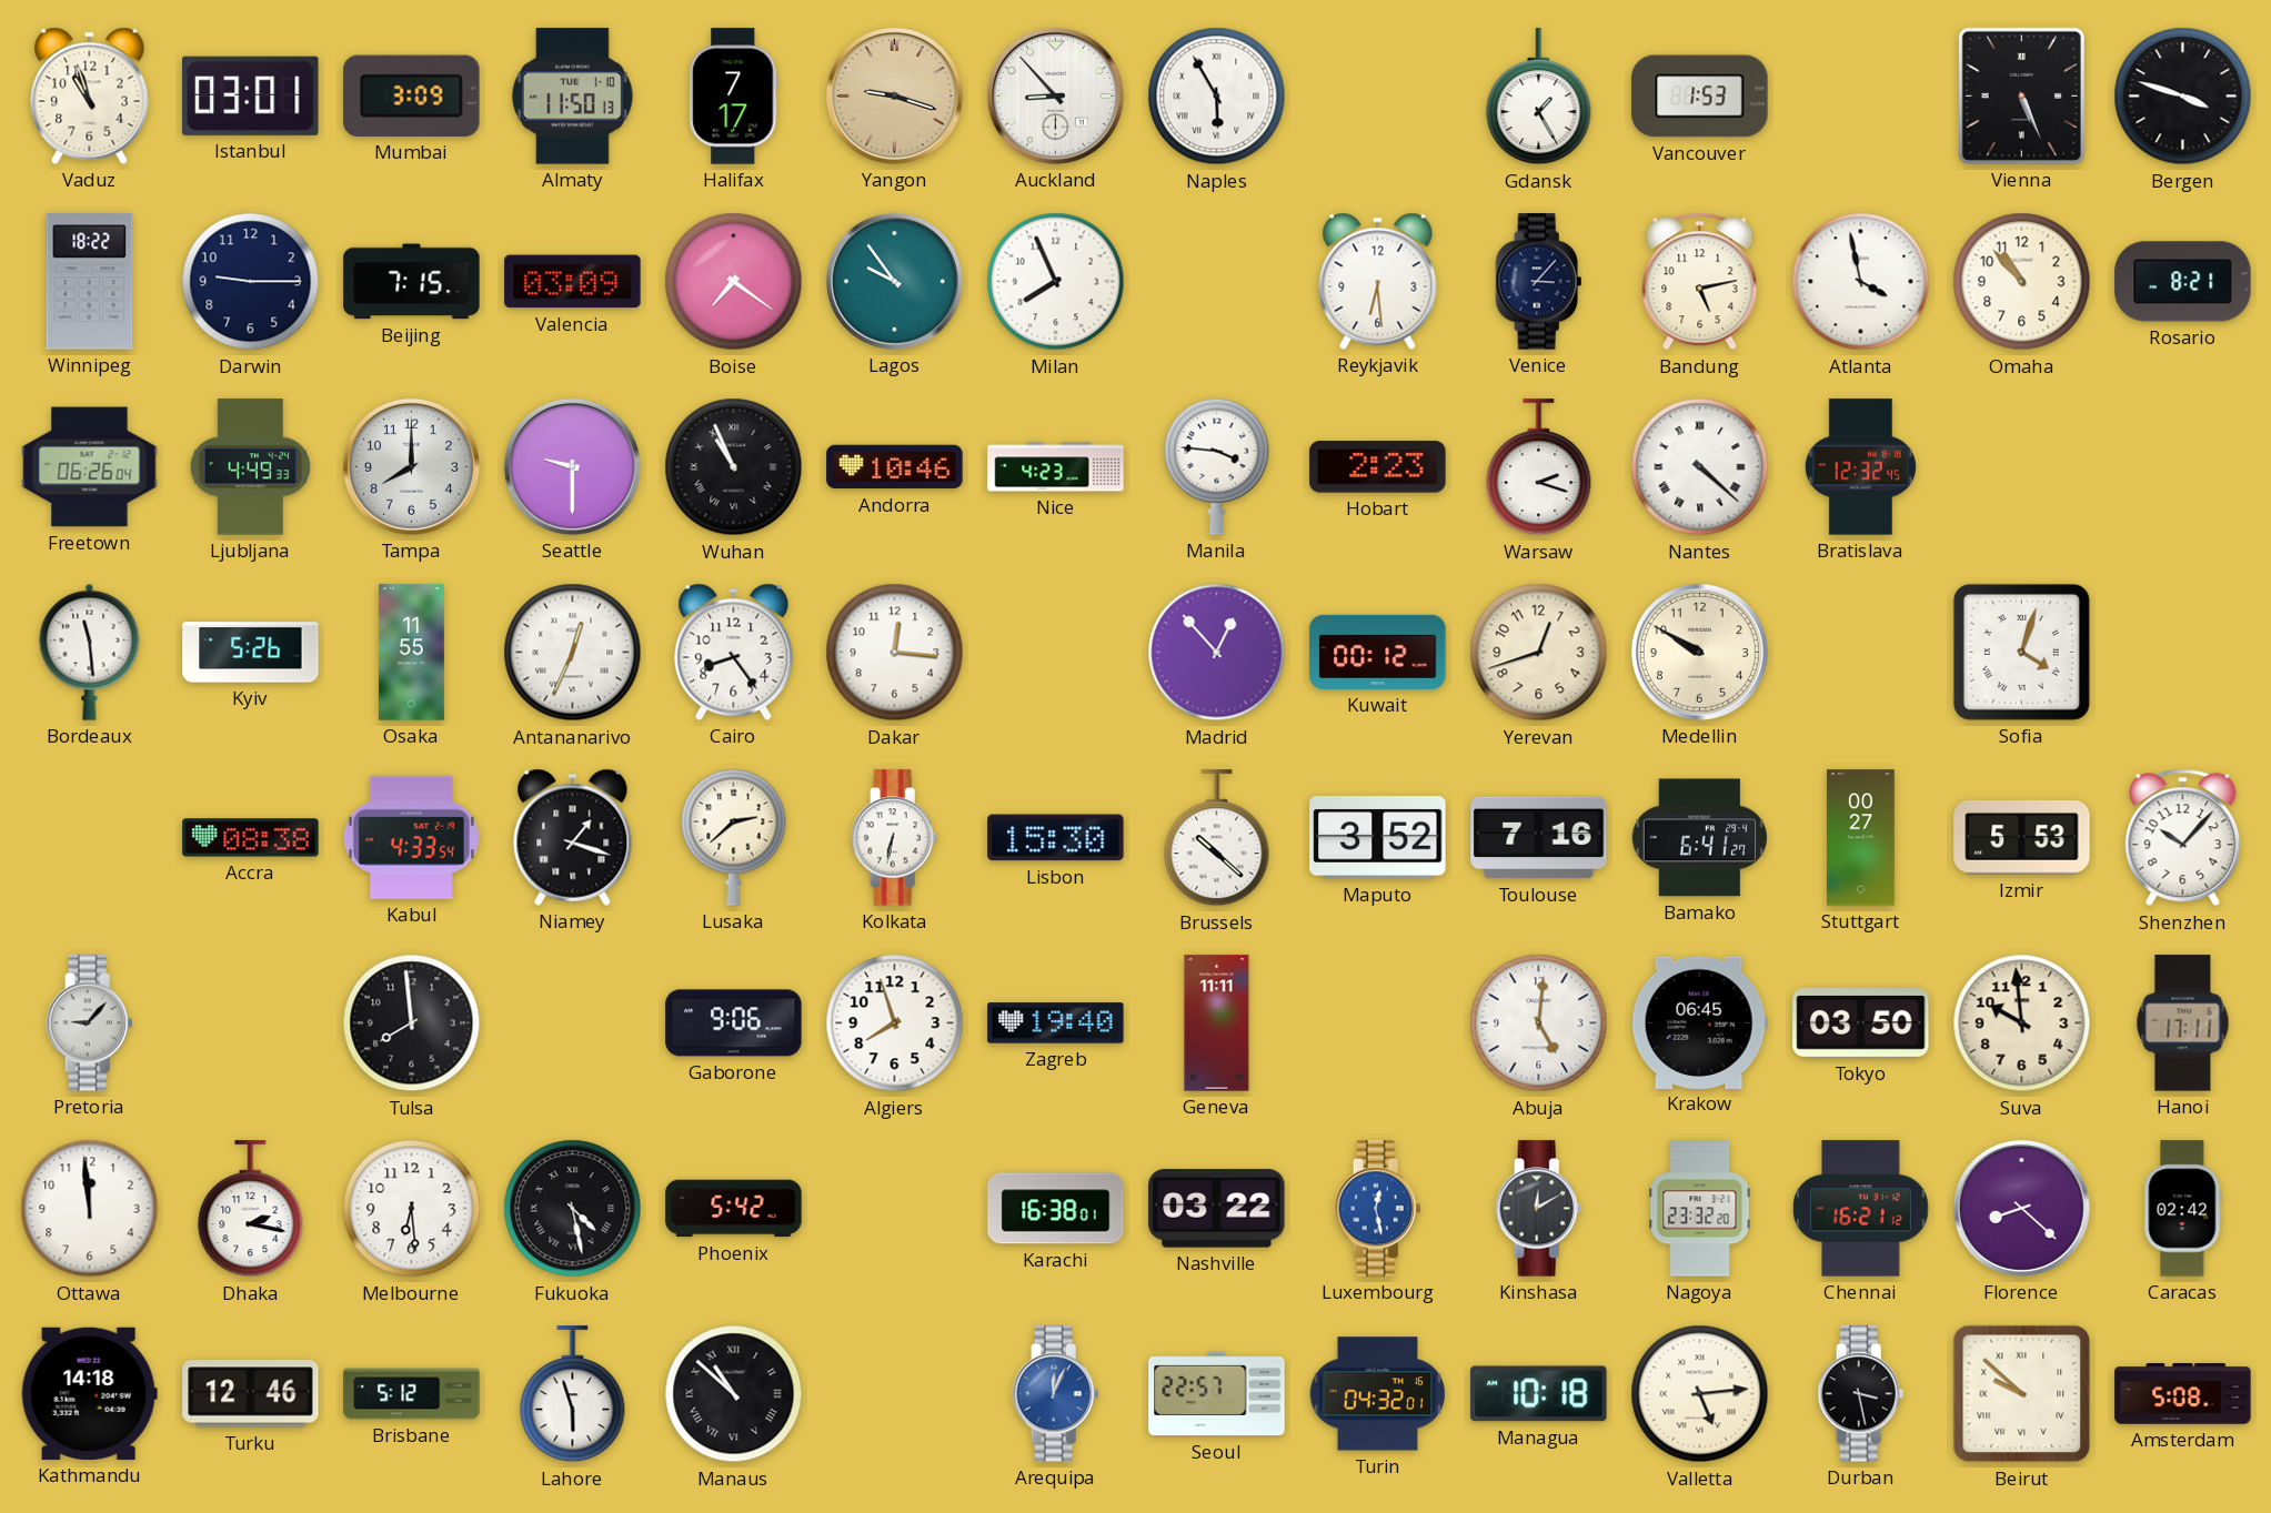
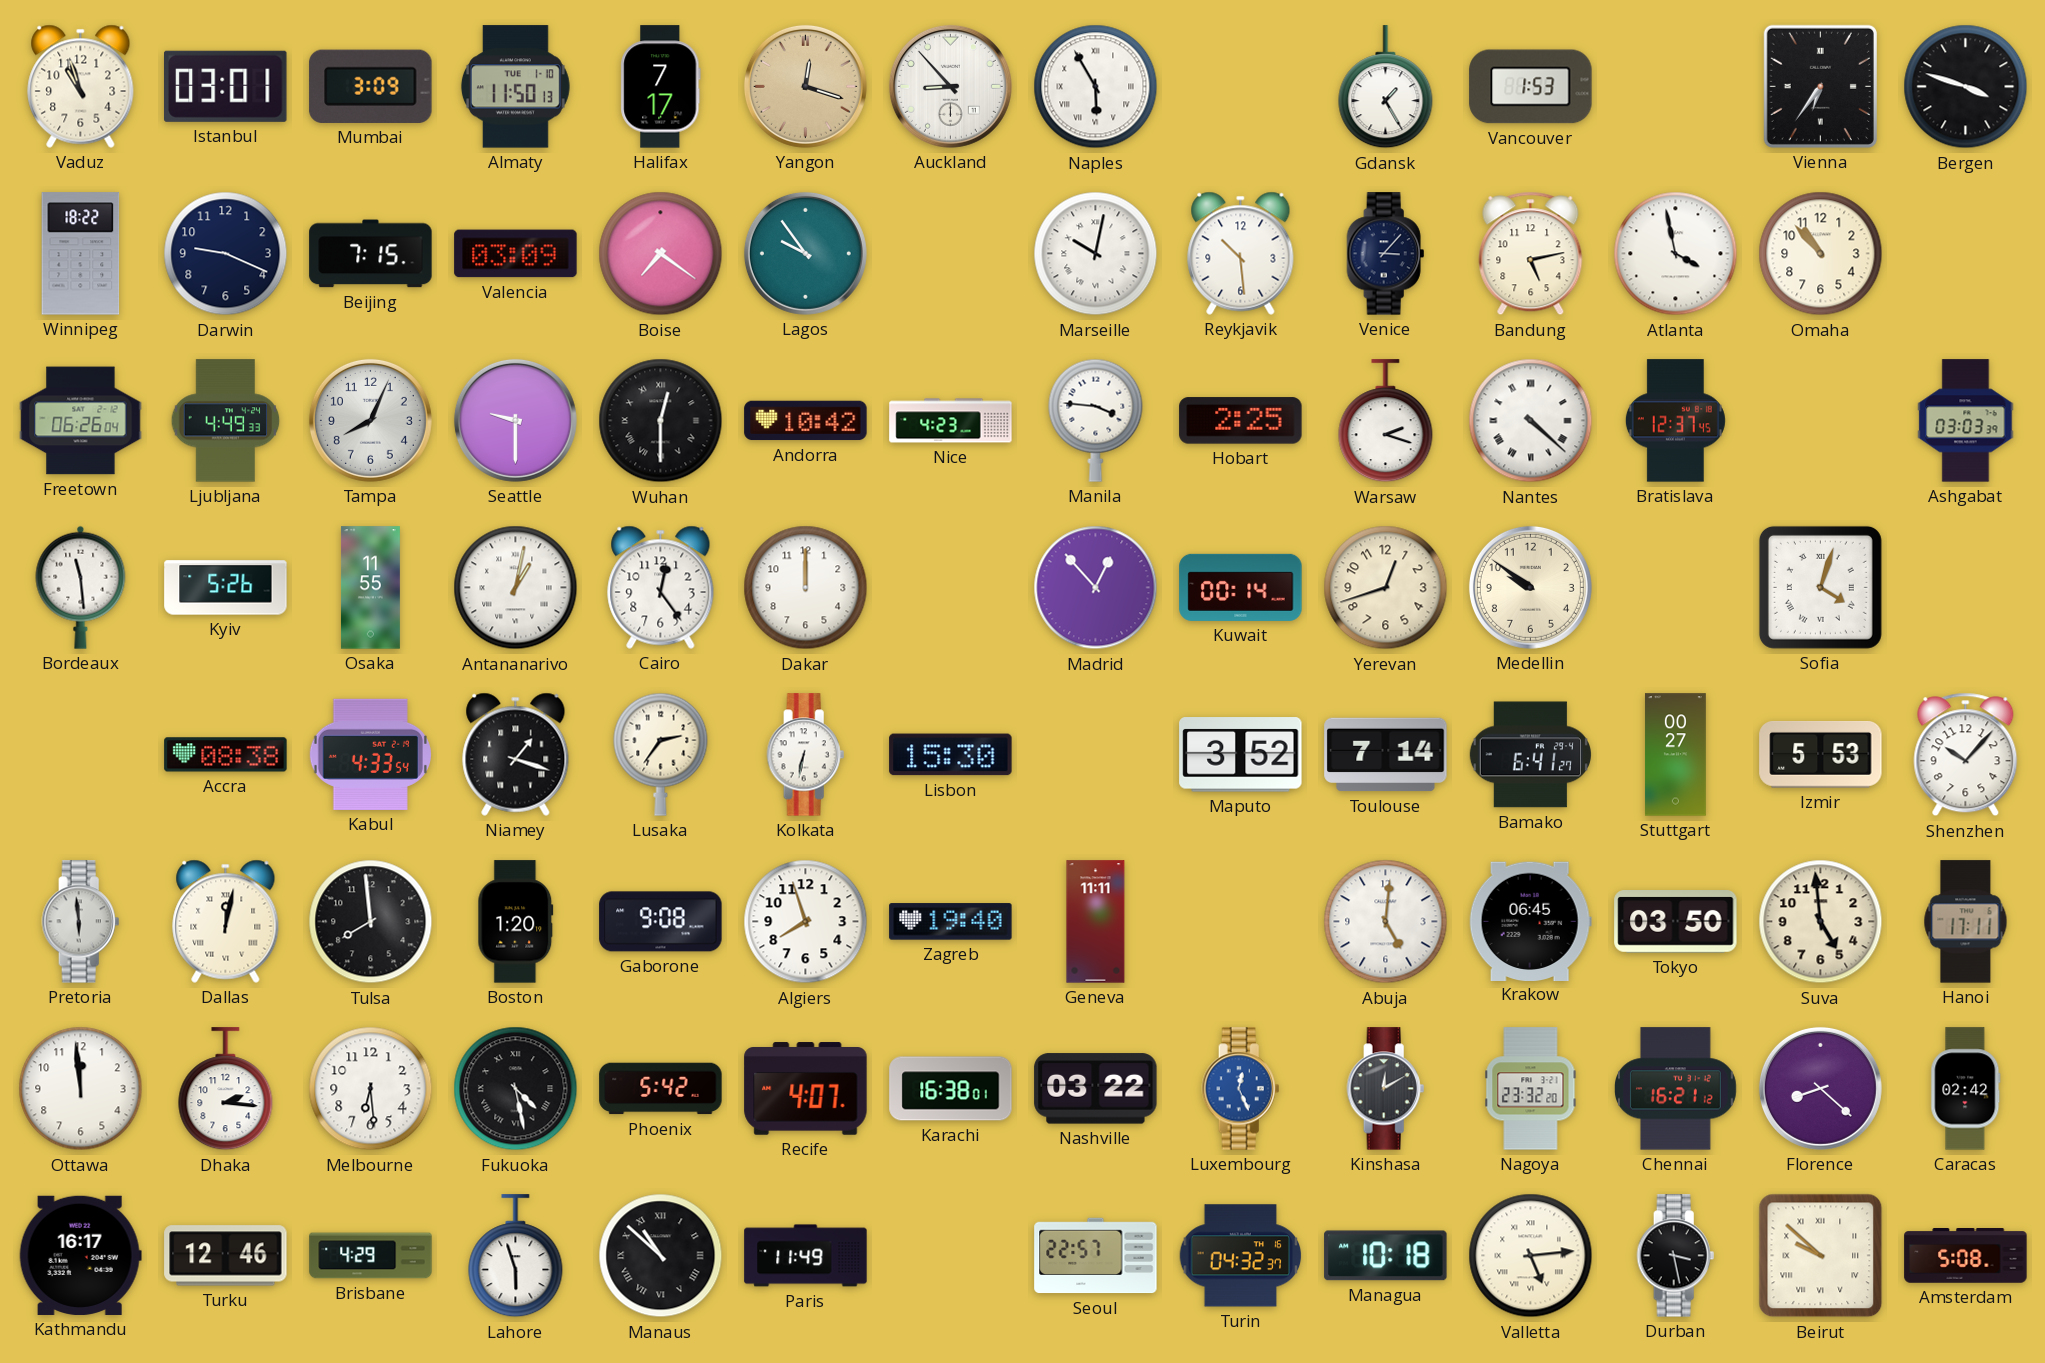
Yangon: 9:18 -> 12:18
Vienna: 5:26 -> 6:36
Darwin: 9:15 -> 9:19
Milan: 7:56 -> none
Marseille: none -> 10:02
Reykjavik: 6:29 -> 10:29
Rosario: 8:21 -> none
Tampa: 8:00 -> 8:04
Wuhan: 10:56 -> 12:30
Andorra: 10:46 -> 10:42
Hobart: 2:23 -> 2:25
Bratislava: 12:32 -> 12:37
Ashgabat: none -> 03:03
Antananarivo: 12:34 -> 1:02
Cairo: 8:24 -> 12:24
Dakar: 12:16 -> 12:00
Kuwait: 00:12 -> 00:14
Medellin: 9:50 -> 9:51
Lusaka: 2:38 -> 2:36
Brussels: 10:22 -> none
Toulouse: 7:16 -> 7:14
Pretoria: 9:07 -> 5:59
Dallas: none -> 12:02
Boston: none -> 1:20
Gaborone: 9:06 -> 9:08
Suva: 9:59 -> 4:59
Dhaka: 2:17 -> 2:16
Recife: none -> 4:07
Luxembourg: 12:28 -> 12:26
Kathmandu: 14:18 -> 16:17
Brisbane: 5:12 -> 4:29
Paris: none -> 11:49
Arequipa: 12:04 -> none
Turin: 04:32:01 -> 04:32:37
